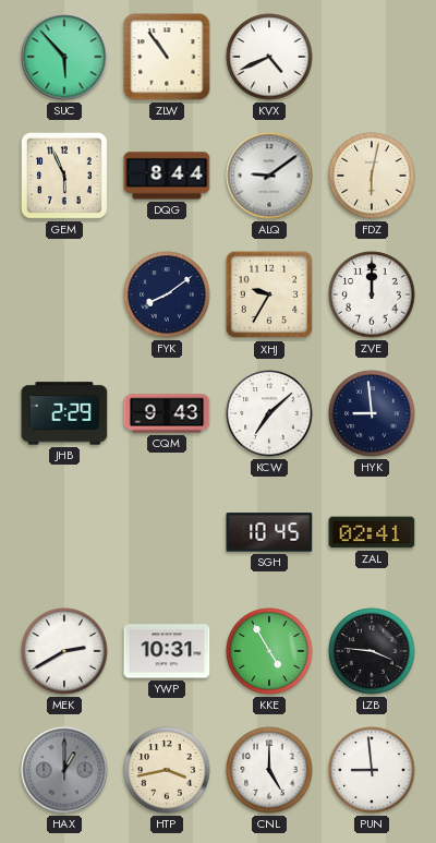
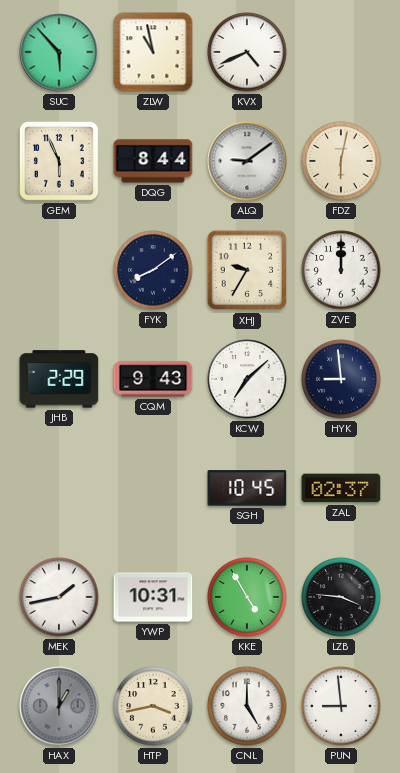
ZLW: 10:54 -> 10:58
ZAL: 02:41 -> 02:37
MEK: 2:40 -> 1:43
